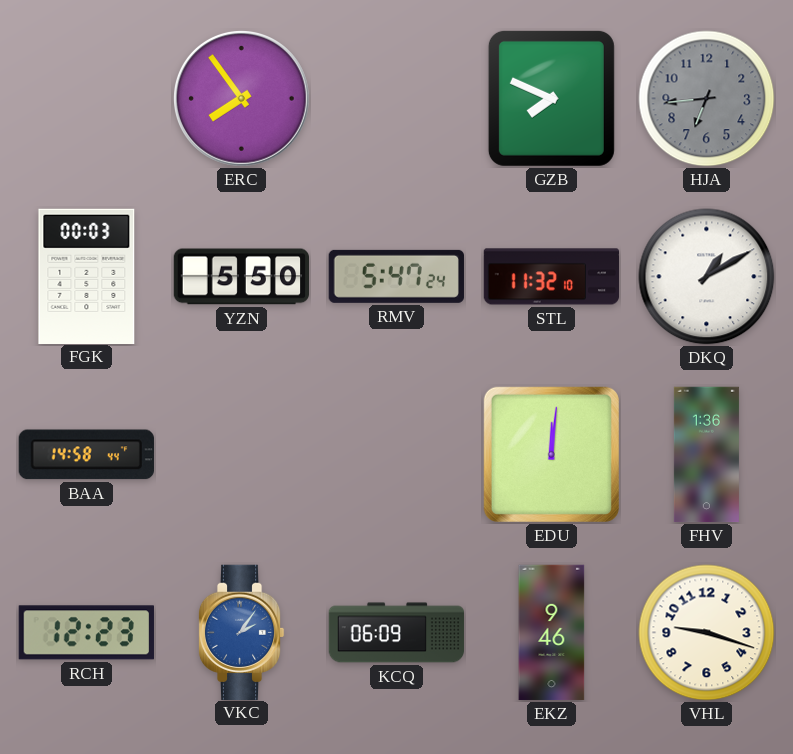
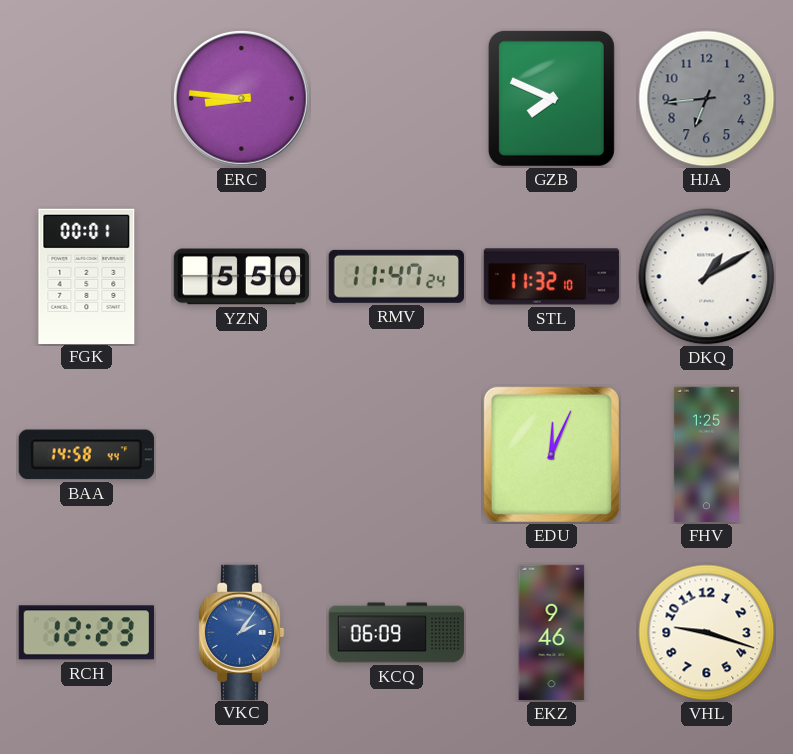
ERC: 7:54 -> 8:46
FGK: 00:03 -> 00:01
RMV: 5:47 -> 11:47
EDU: 12:01 -> 12:04
FHV: 1:36 -> 1:25
